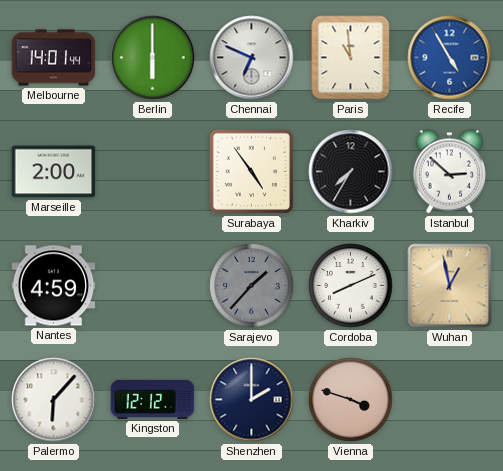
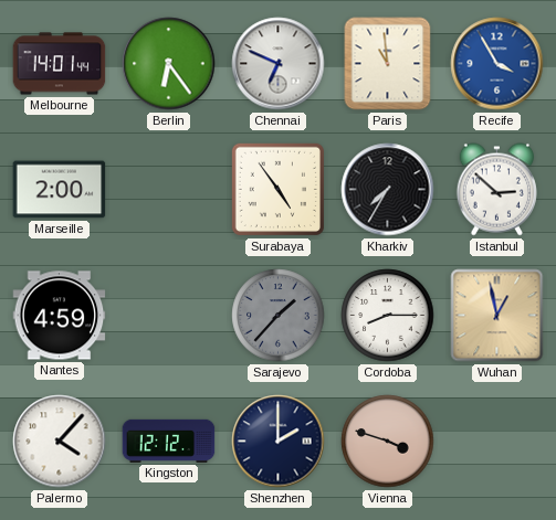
Berlin: 6:00 -> 6:24
Recife: 4:55 -> 3:55
Cordoba: 8:11 -> 8:15
Palermo: 6:07 -> 4:07
